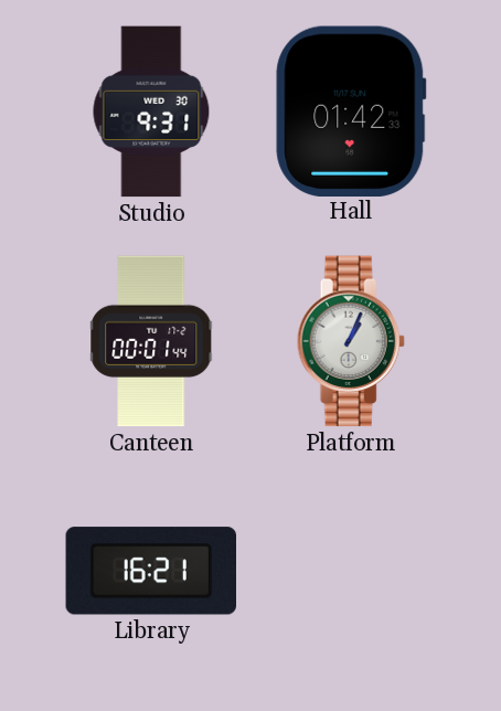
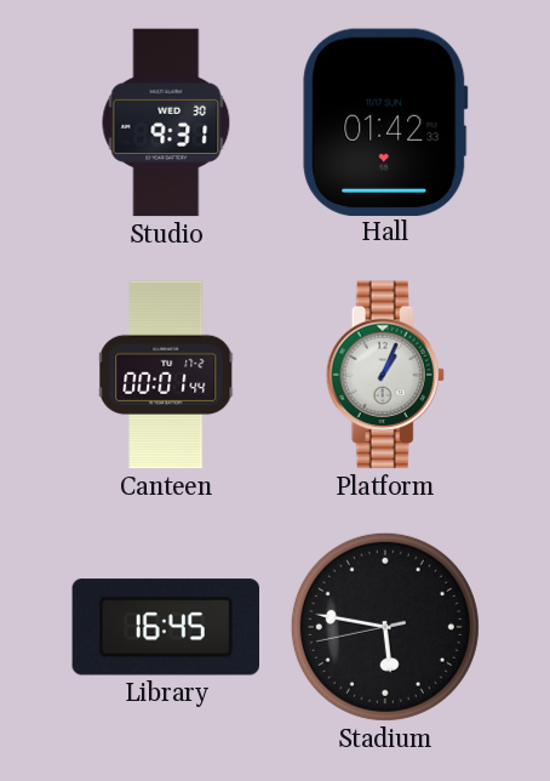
Library: 16:21 -> 16:45
Stadium: none -> 5:46
